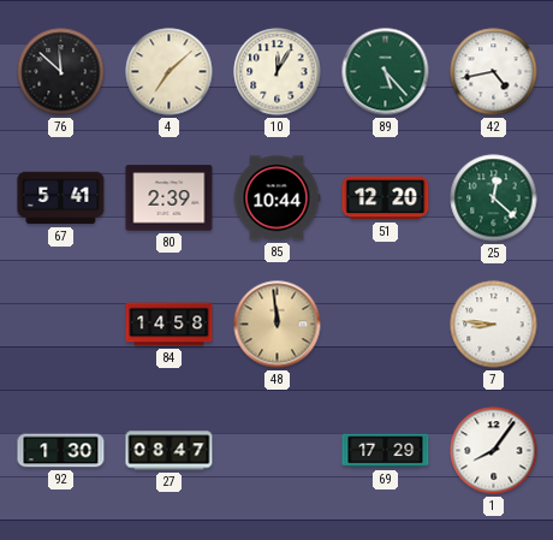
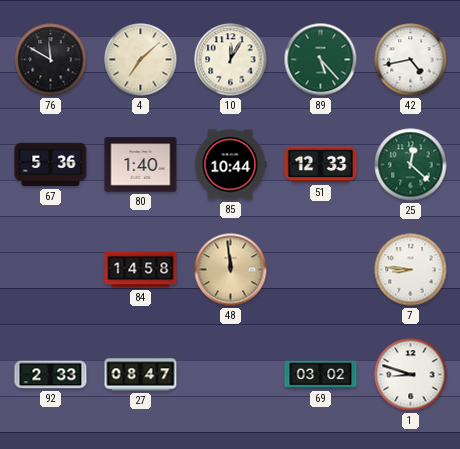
76: 11:52 -> 11:50
67: 5:41 -> 5:36
80: 2:39 -> 1:40
51: 12:20 -> 12:33
92: 1:30 -> 2:33
69: 17:29 -> 03:02
1: 8:06 -> 8:48
